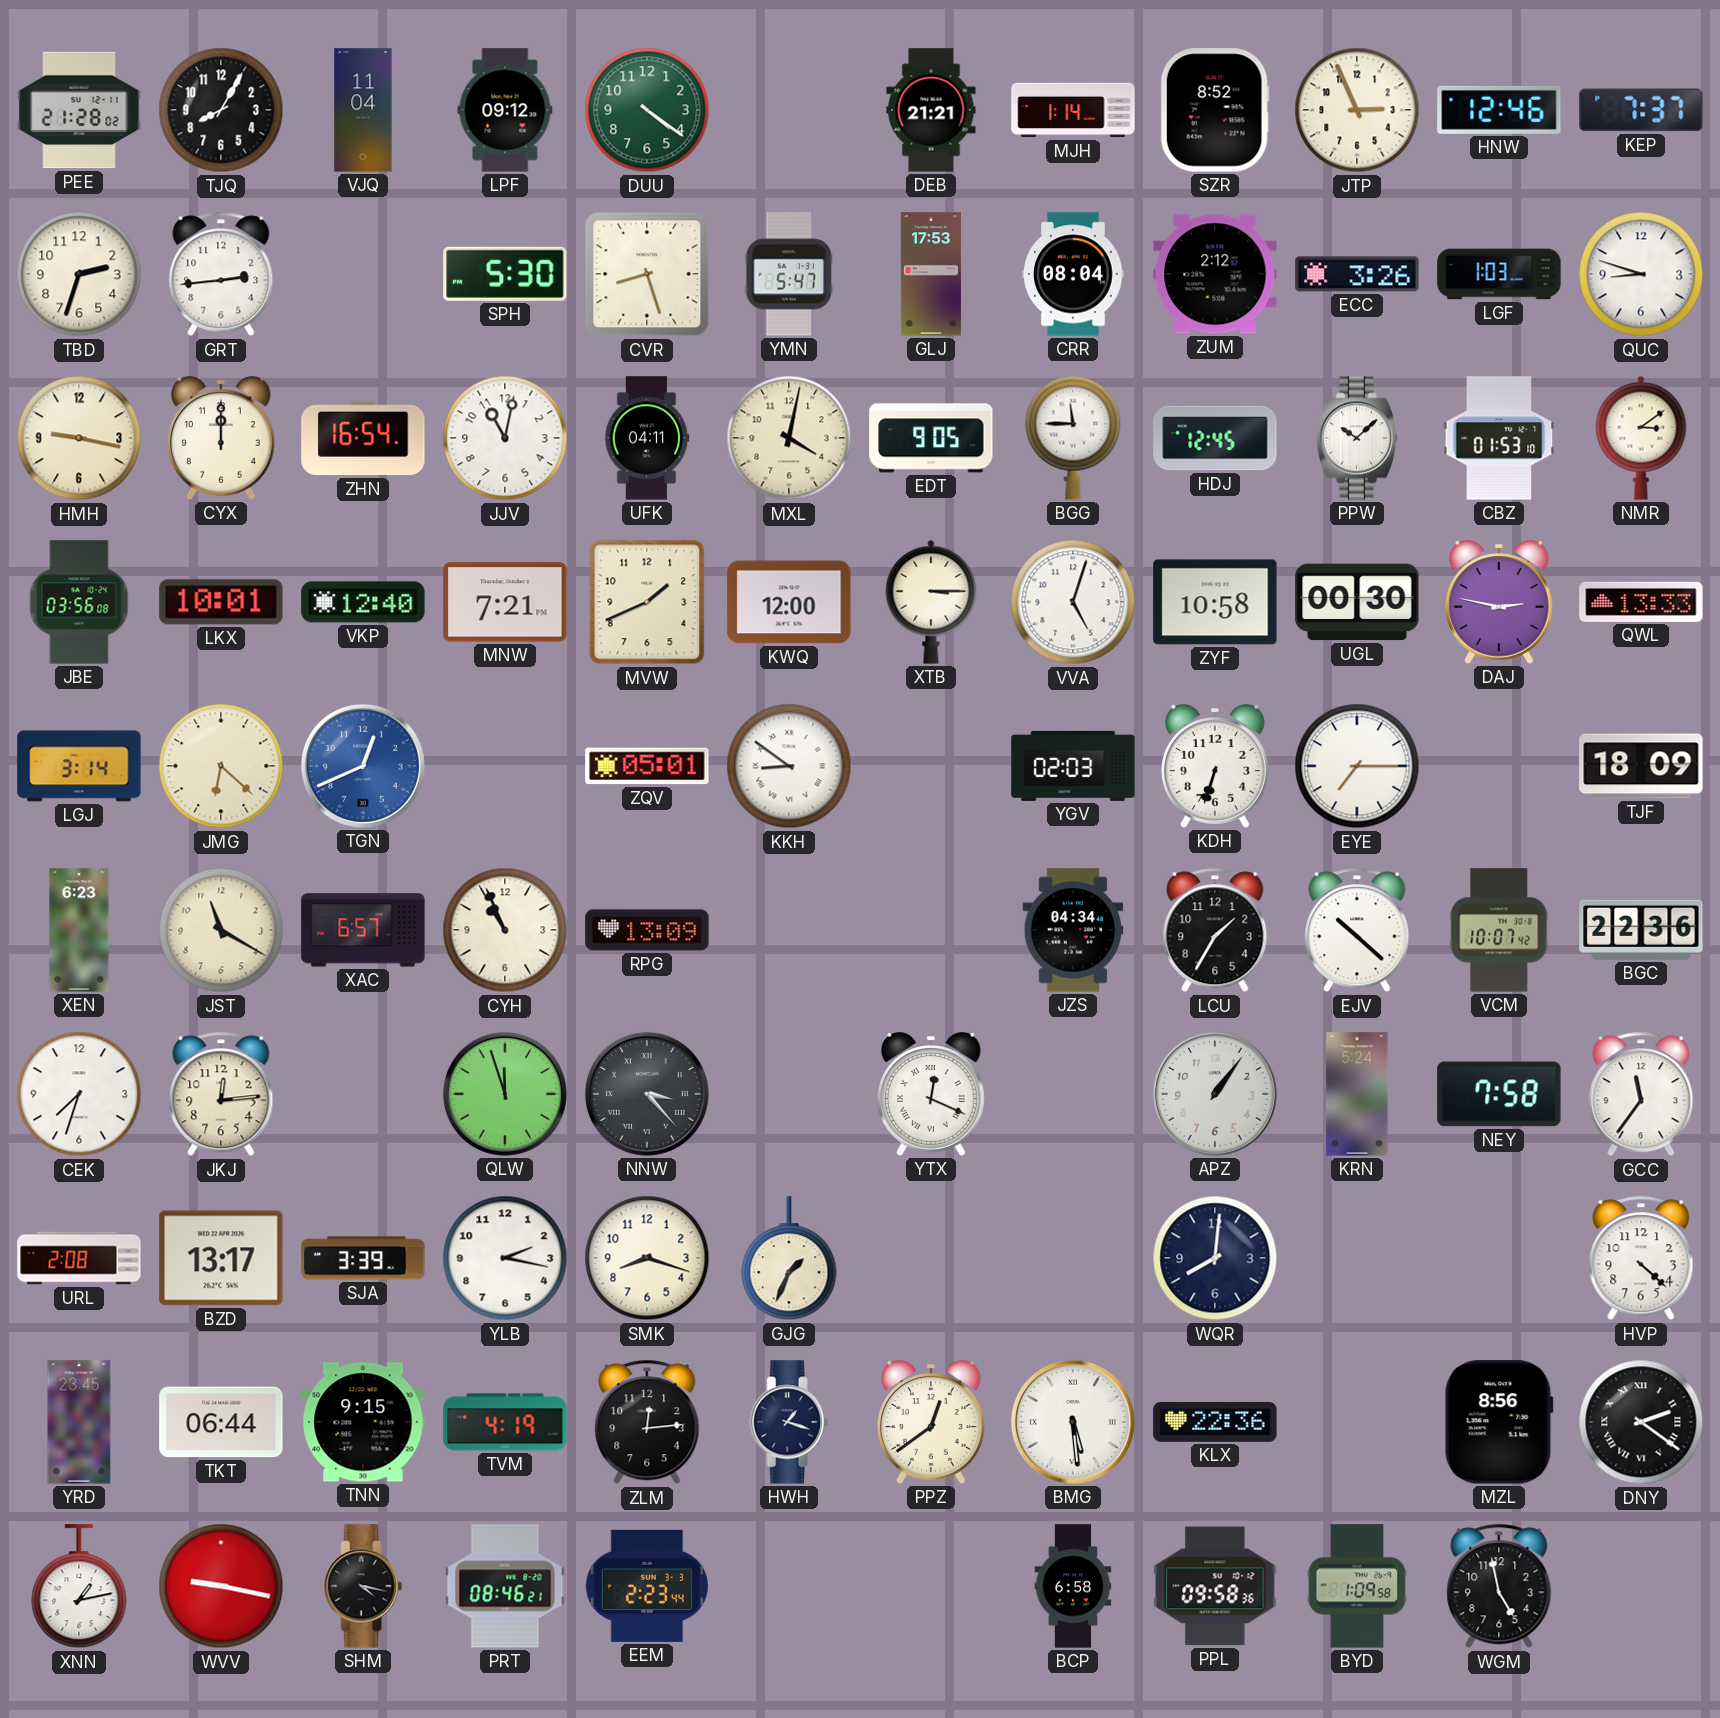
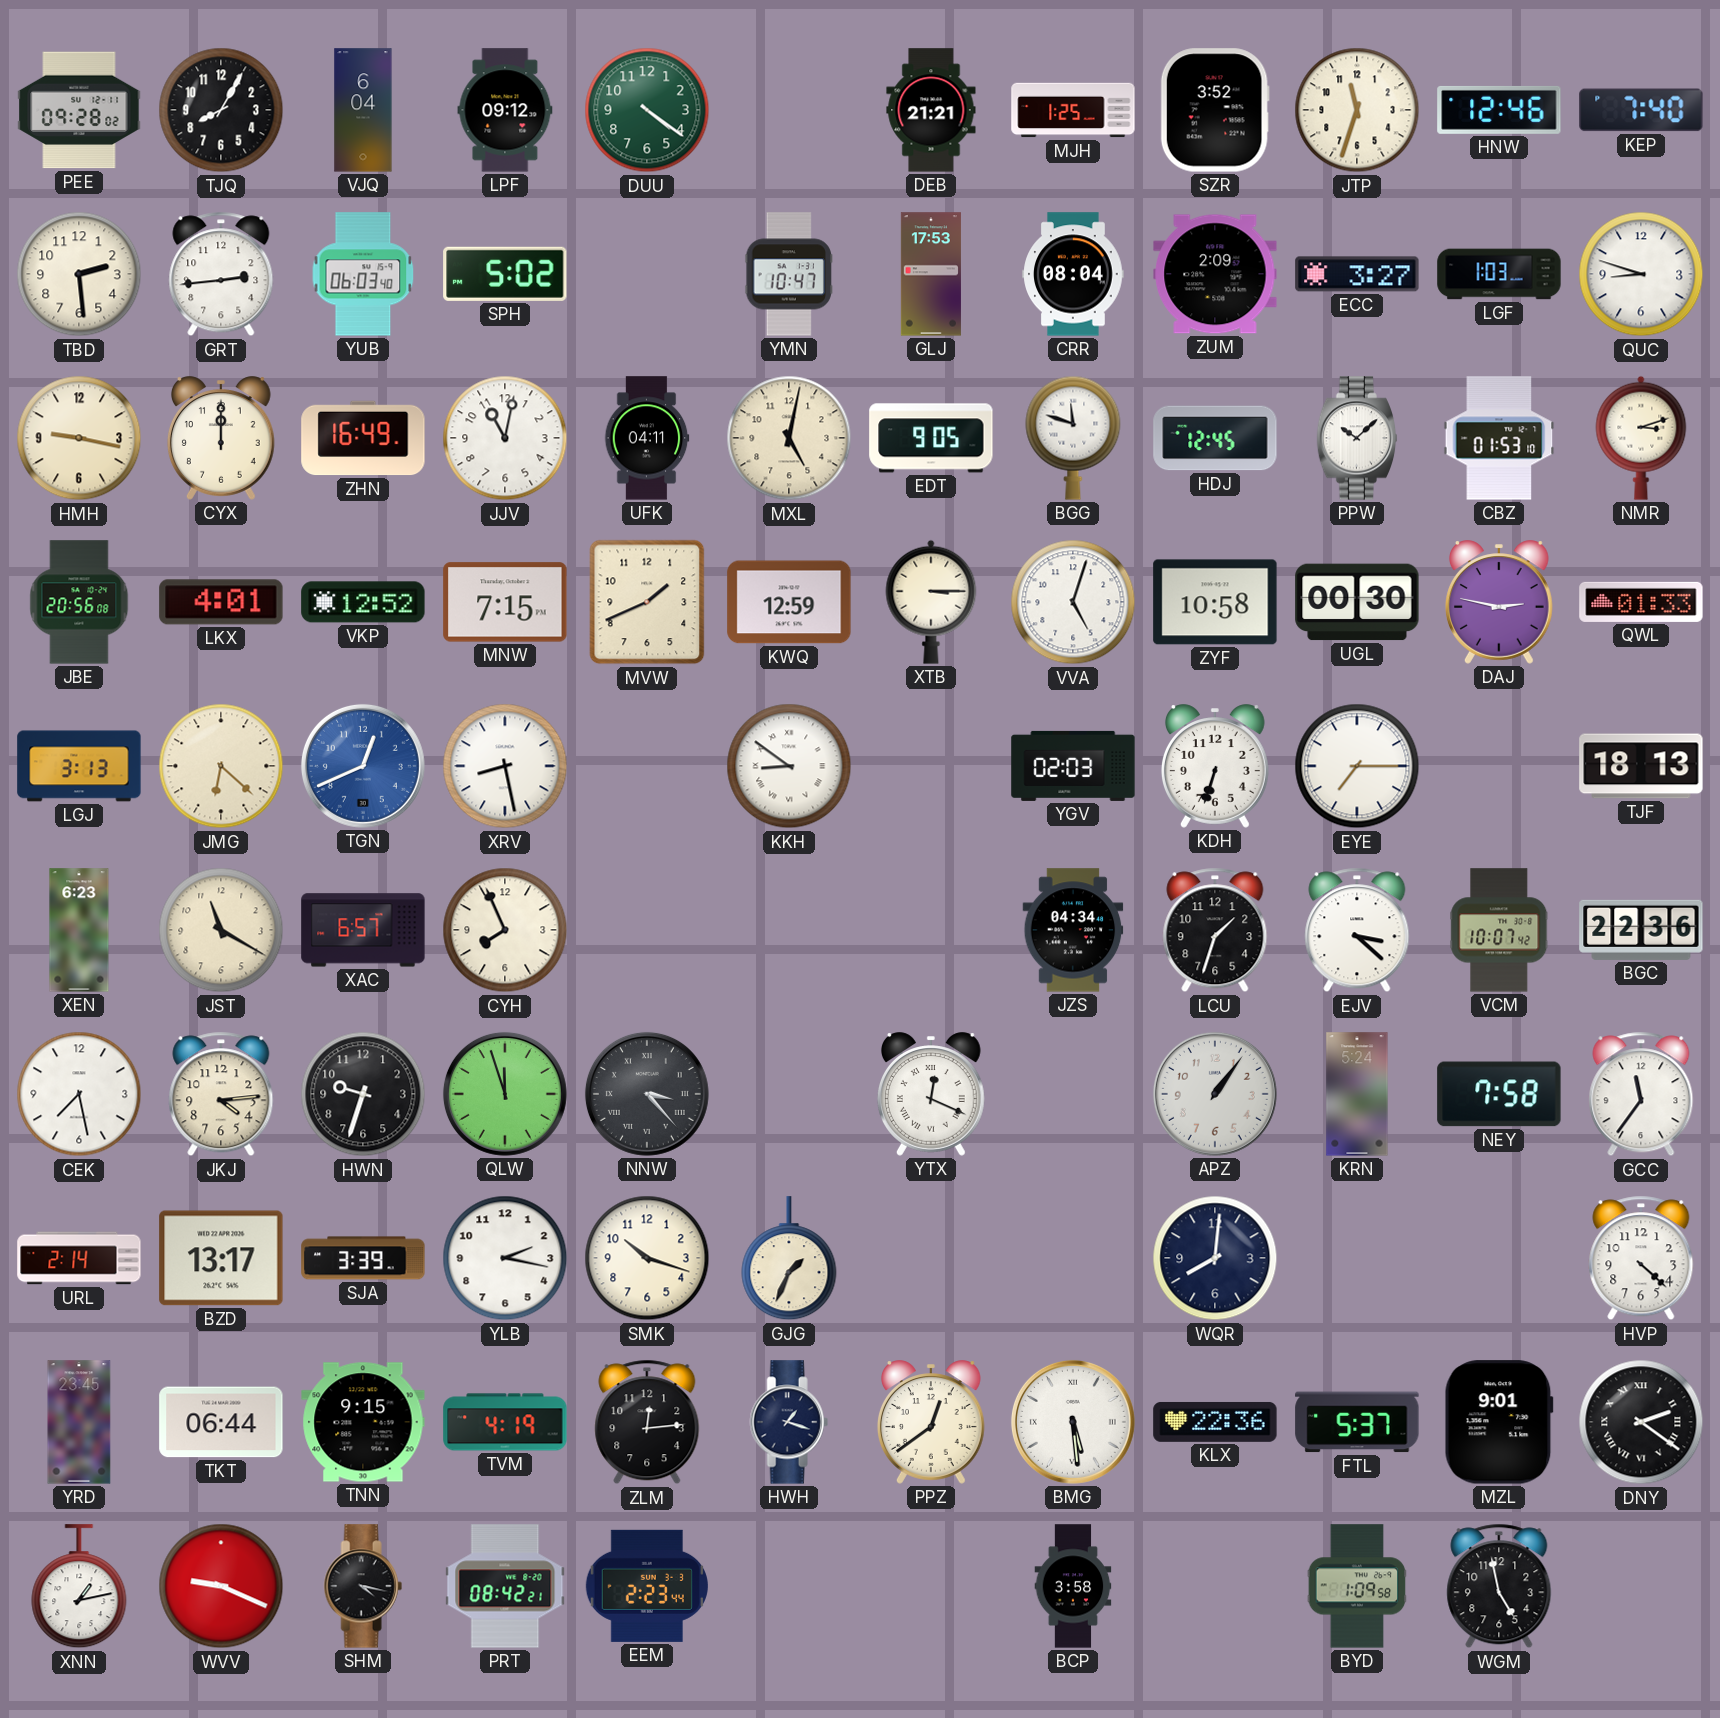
PEE: 21:28 -> 09:28
VJQ: 11:04 -> 6:04
MJH: 1:14 -> 1:25
SZR: 8:52 -> 3:52
JTP: 2:56 -> 11:33
KEP: 7:37 -> 7:40
TBD: 2:33 -> 2:29
YUB: none -> 06:03
SPH: 5:30 -> 5:02
CVR: 8:27 -> none
YMN: 5:47 -> 10:47
ZUM: 2:12 -> 2:09
ECC: 3:26 -> 3:27
ZHN: 16:54 -> 16:49
MXL: 4:02 -> 5:02
BGG: 11:45 -> 11:48
NMR: 3:09 -> 3:12
JBE: 03:56 -> 20:56
LKX: 10:01 -> 4:01
VKP: 12:40 -> 12:52
MNW: 7:21 -> 7:15
KWQ: 12:00 -> 12:59
QWL: 13:33 -> 01:33
LGJ: 3:14 -> 3:13
XRV: none -> 8:28
ZQV: 05:01 -> none
TJF: 18:09 -> 18:13
CYH: 10:56 -> 7:56
RPG: 13:09 -> none
LCU: 1:35 -> 1:33
EJV: 10:22 -> 3:22
CEK: 7:33 -> 7:28
JKJ: 12:14 -> 4:14
HWN: none -> 9:33
URL: 2:08 -> 2:14
SMK: 8:18 -> 10:18
FTL: none -> 5:37
MZL: 8:56 -> 9:01
WVV: 9:17 -> 9:19
PRT: 08:46 -> 08:42
BCP: 6:58 -> 3:58
PPL: 09:58 -> none
